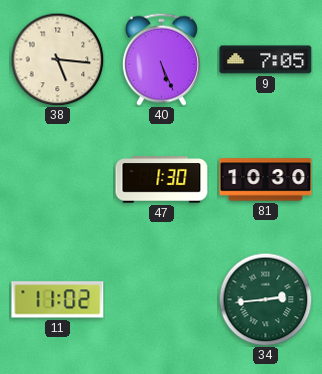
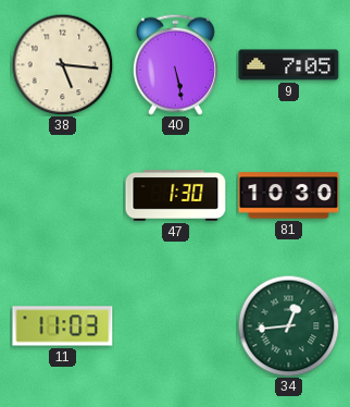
40: 5:26 -> 5:28
11: 11:02 -> 11:03
34: 2:44 -> 12:44
